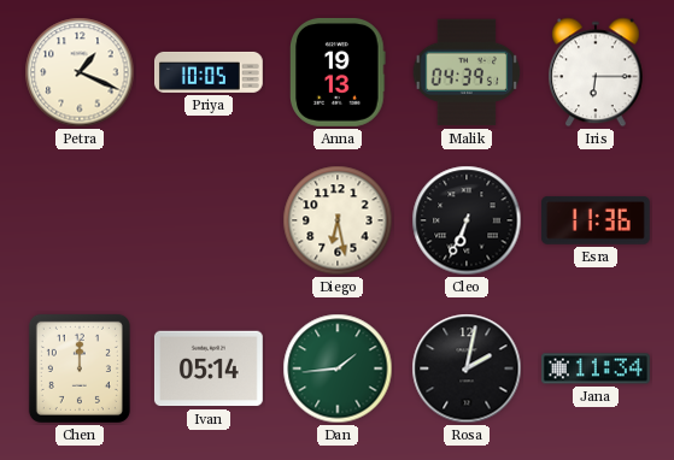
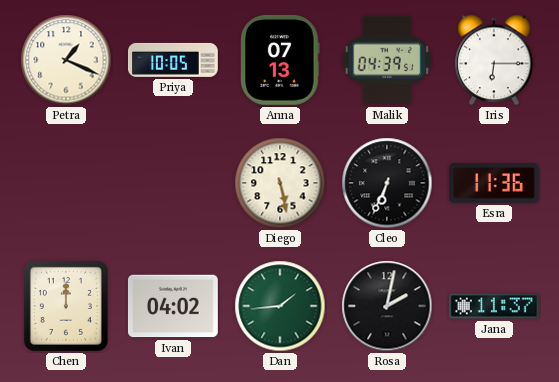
Anna: 19:13 -> 07:13
Diego: 6:28 -> 5:28
Ivan: 05:14 -> 04:02
Jana: 11:34 -> 11:37
